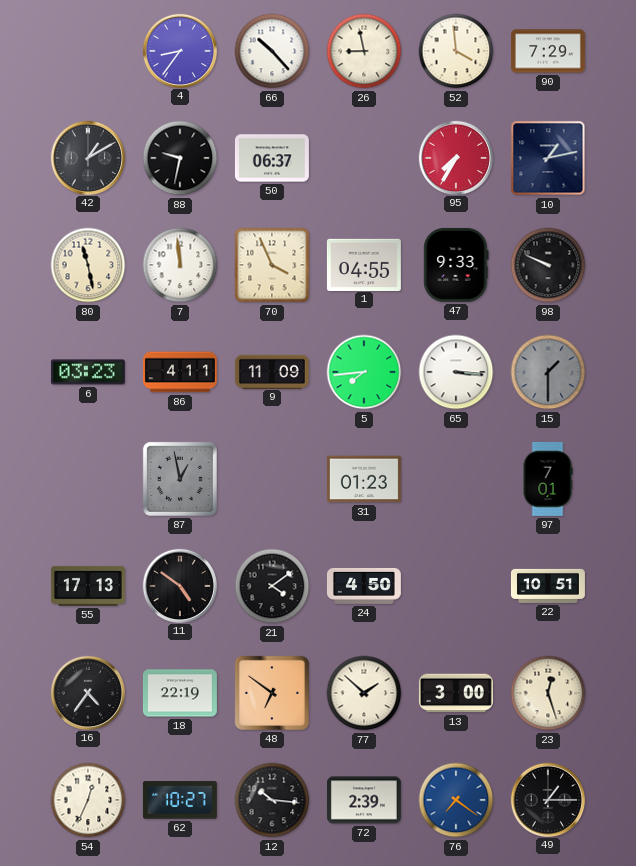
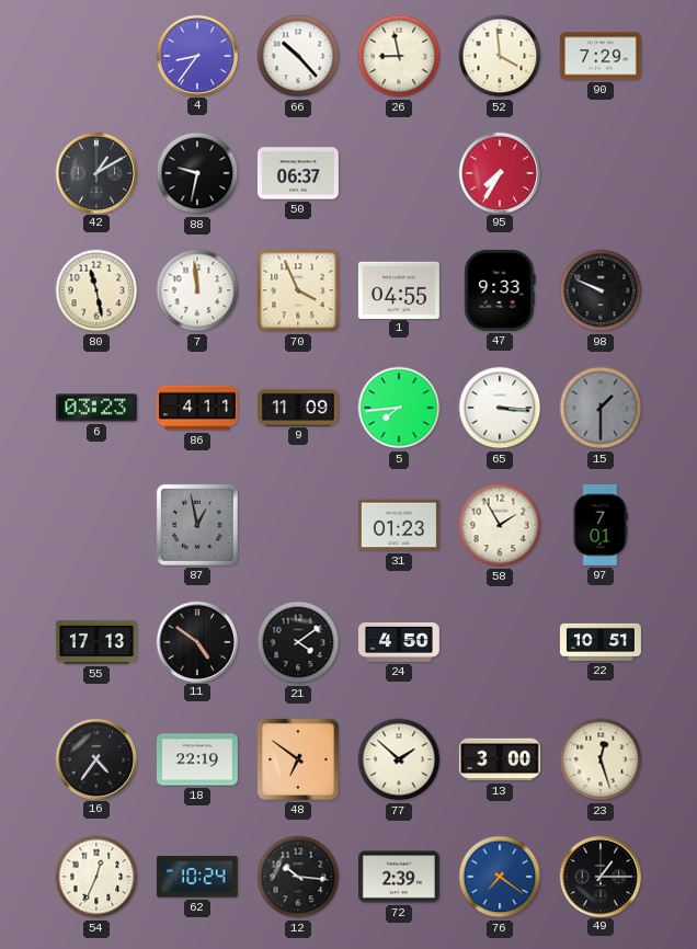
10: 1:13 -> none
58: none -> 1:55
62: 10:27 -> 10:24
